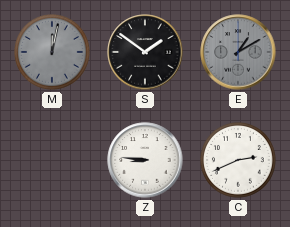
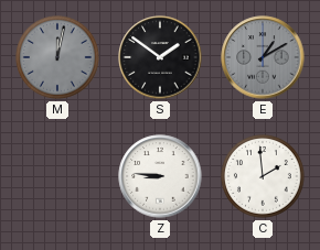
C: 2:41 -> 1:59
